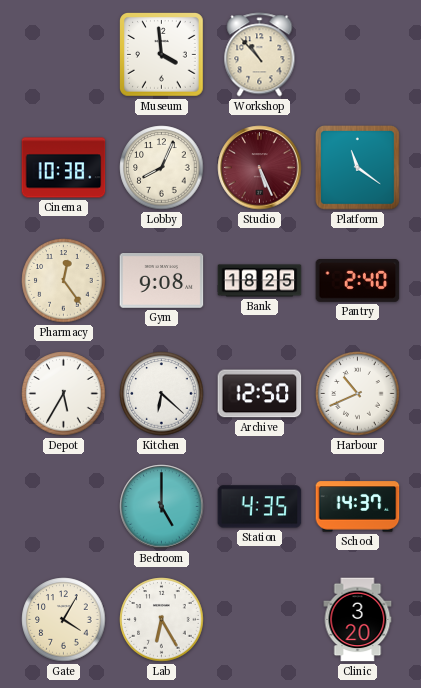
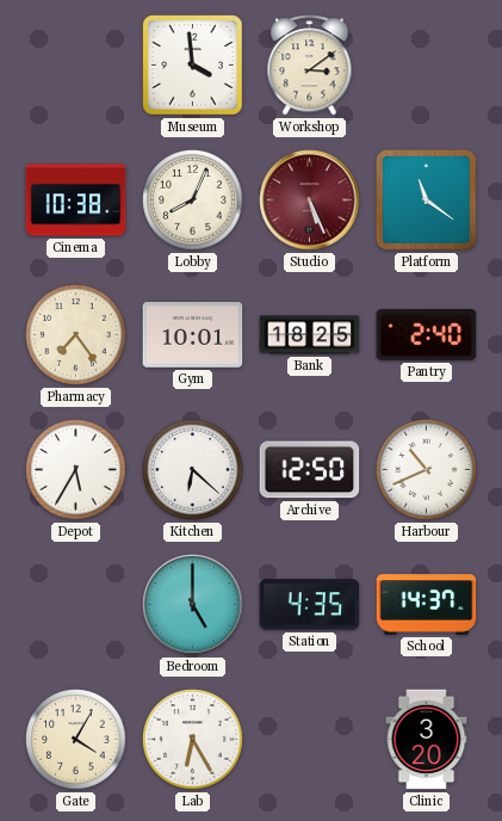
Workshop: 10:53 -> 3:09
Pharmacy: 12:24 -> 7:24
Gym: 9:08 -> 10:01
